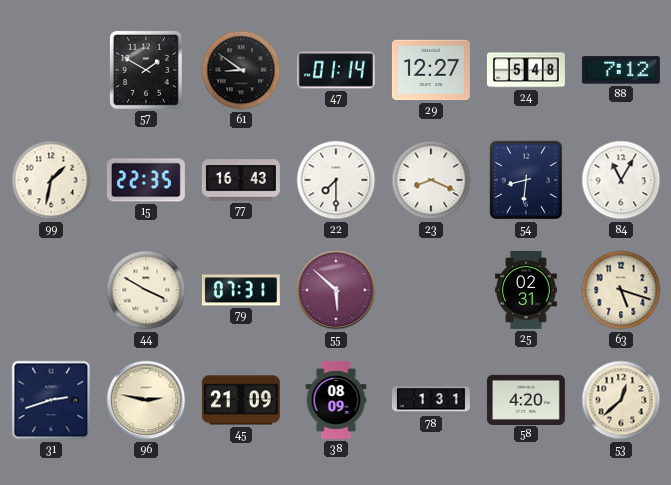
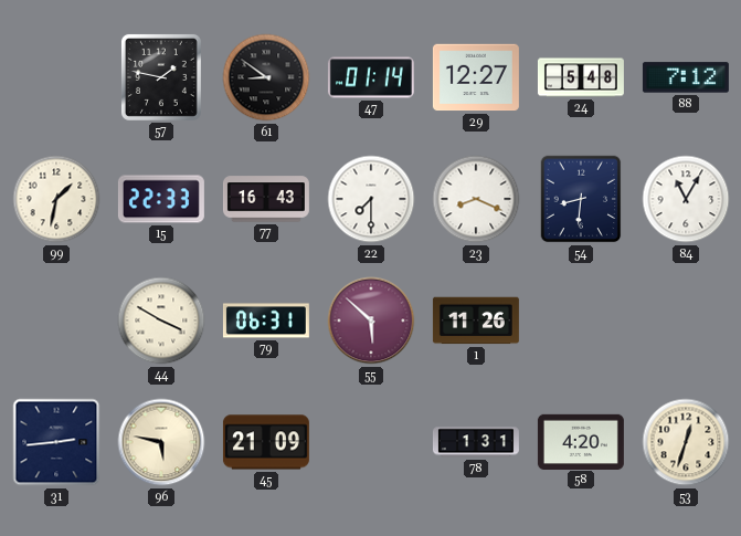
57: 1:50 -> 1:47
15: 22:35 -> 22:33
79: 07:31 -> 06:31
1: none -> 11:26
25: 02:31 -> none
63: 5:18 -> none
31: 2:42 -> 2:44
96: 2:47 -> 5:47
38: 08:09 -> none
53: 12:38 -> 12:33
